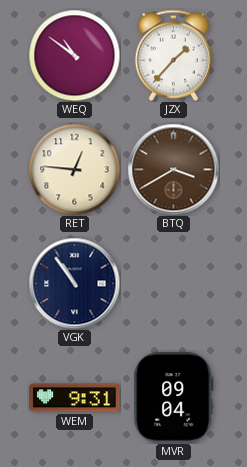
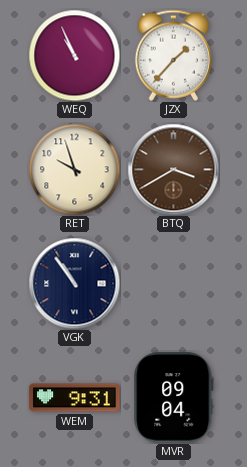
WEQ: 10:51 -> 10:56
RET: 12:46 -> 9:57
